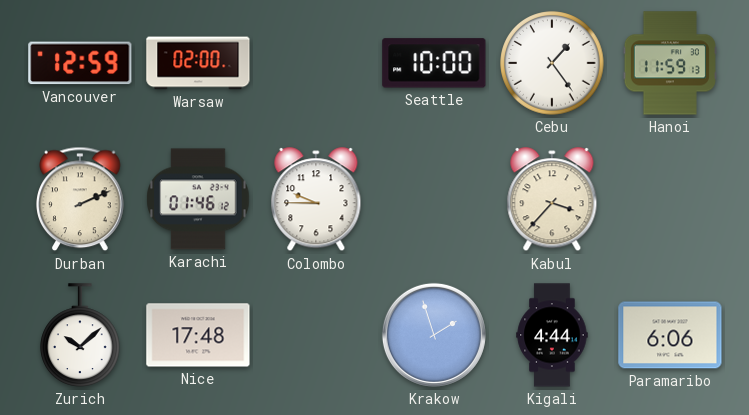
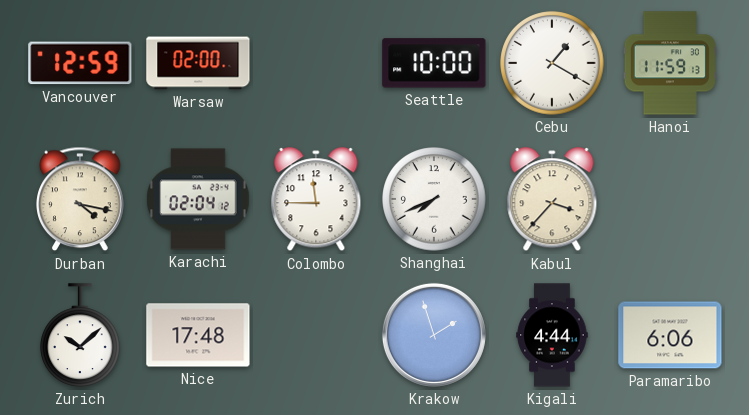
Cebu: 1:24 -> 1:20
Durban: 2:11 -> 4:17
Karachi: 01:46 -> 02:04
Colombo: 9:45 -> 11:45
Shanghai: none -> 7:41
